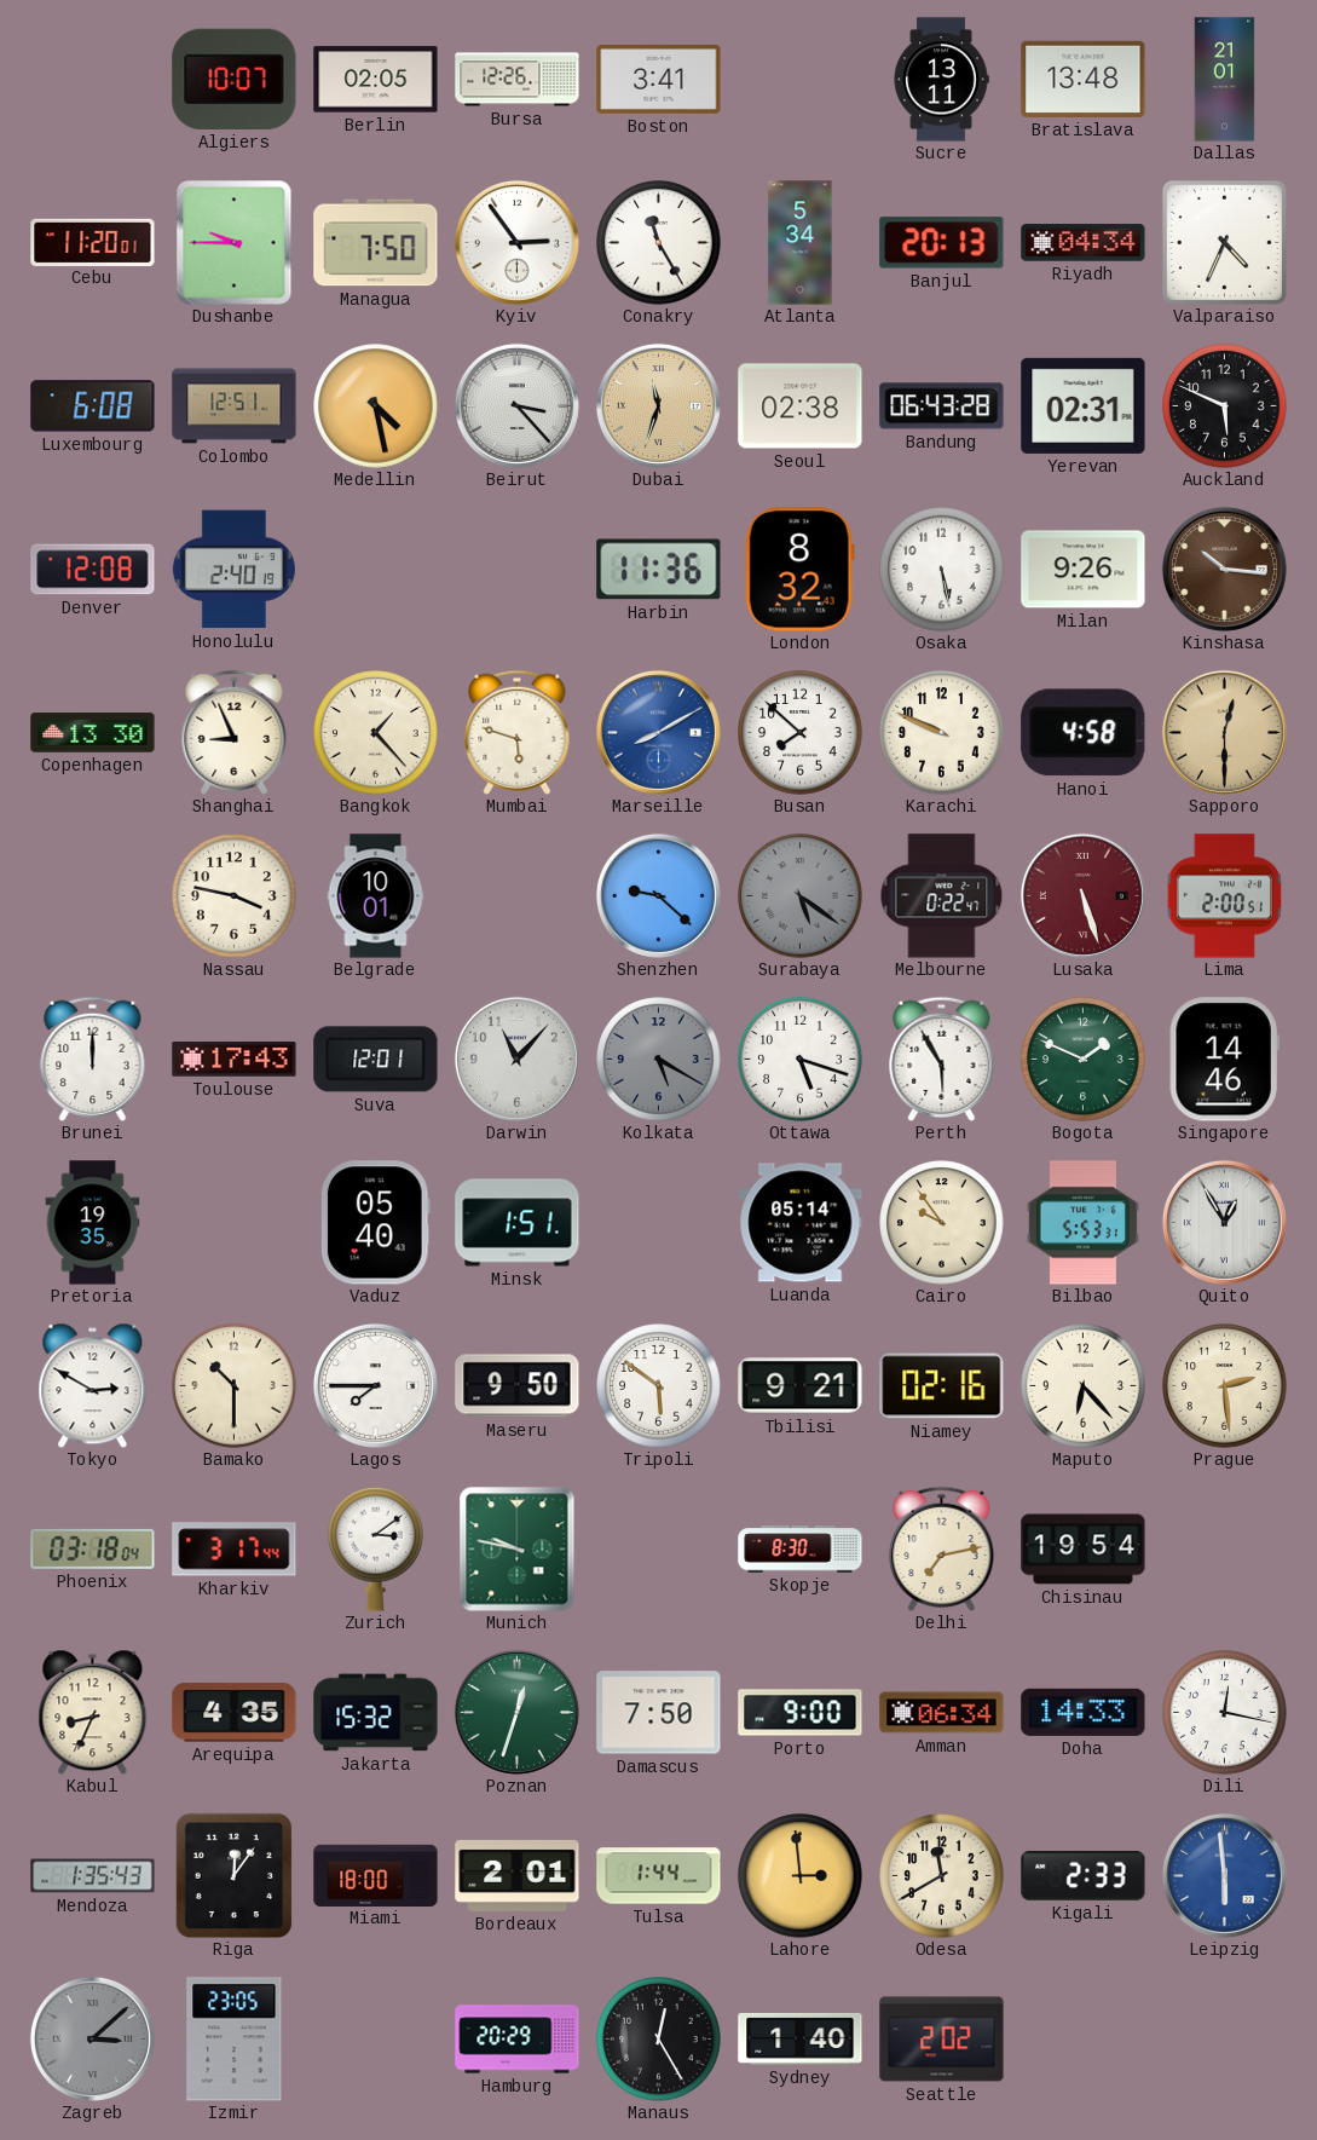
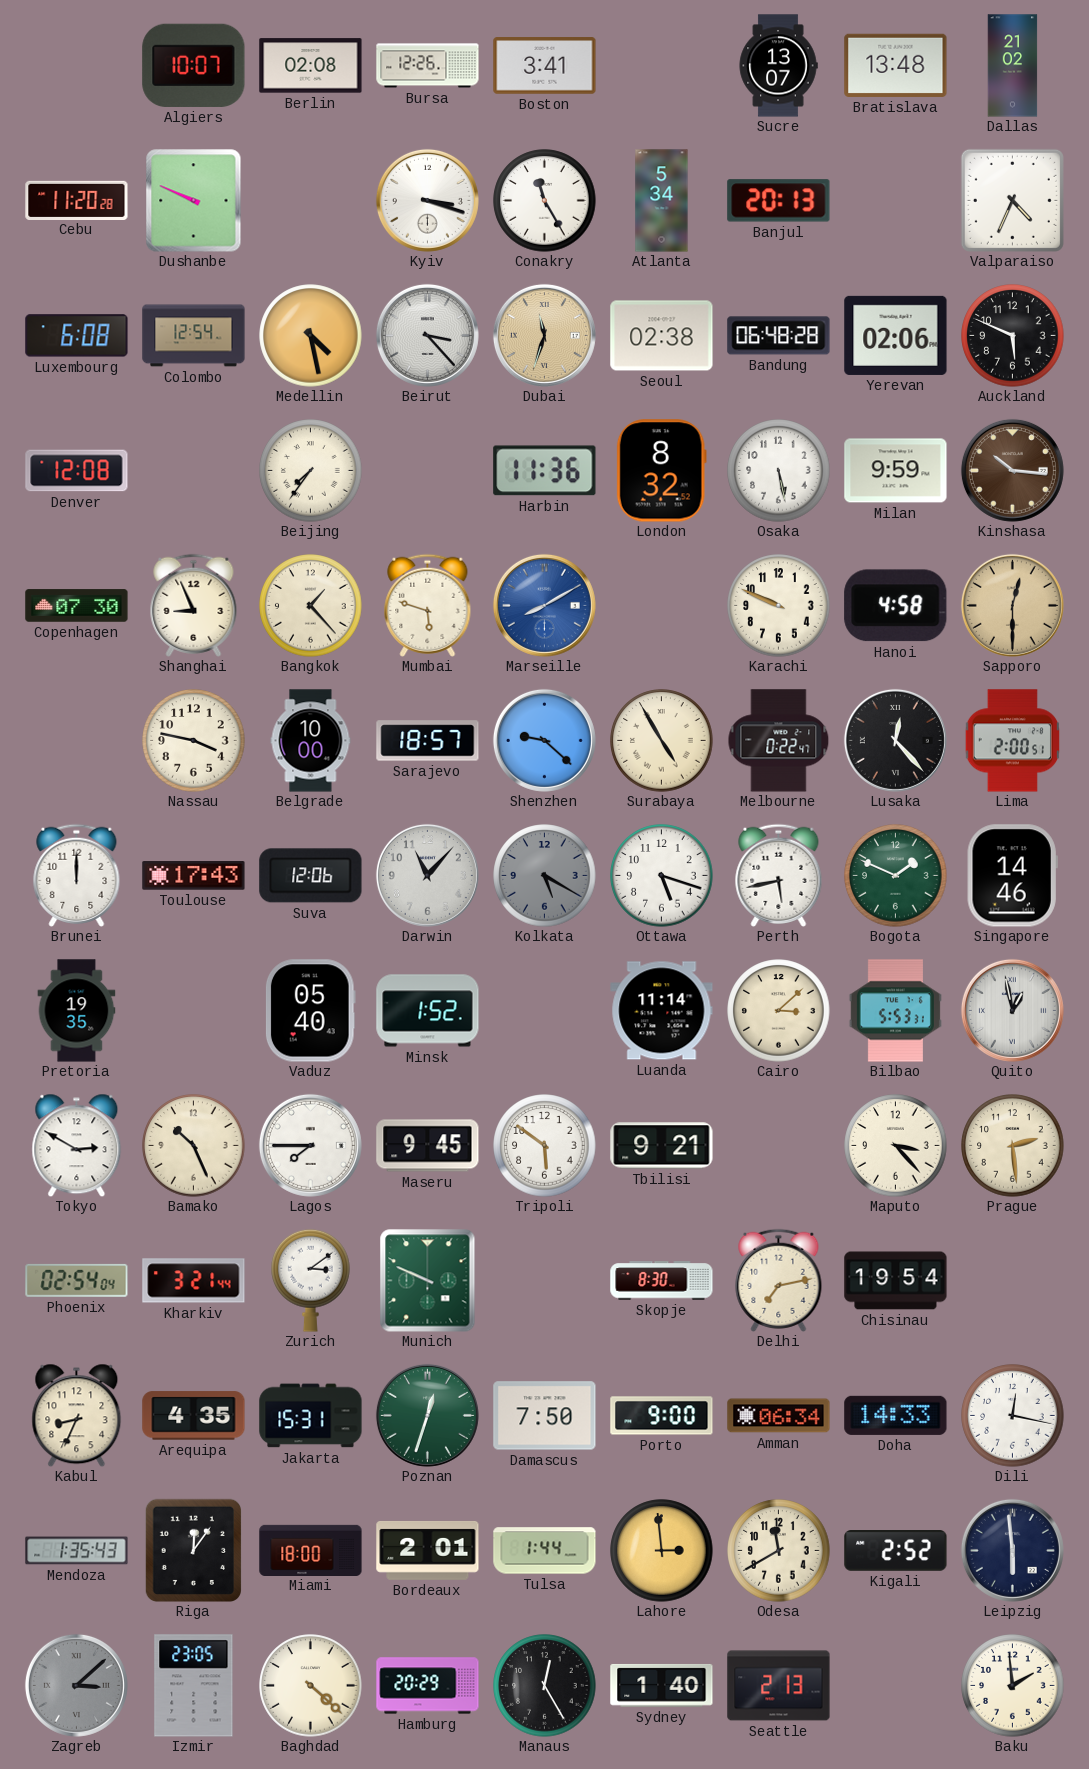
Berlin: 02:05 -> 02:08
Sucre: 13:11 -> 13:07
Dallas: 21:01 -> 21:02
Cebu: 11:20:01 -> 11:20:28
Dushanbe: 9:45 -> 9:49
Managua: 7:50 -> none
Kyiv: 2:54 -> 3:18
Riyadh: 04:34 -> none
Colombo: 12:51 -> 12:54
Bandung: 06:43 -> 06:48
Yerevan: 02:31 -> 02:06
Honolulu: 2:40 -> none
Beijing: none -> 7:36
London: 8:32:43 -> 8:32:52
Milan: 9:26 -> 9:59
Copenhagen: 13:30 -> 07:30
Busan: 7:52 -> none
Belgrade: 10:01 -> 10:00
Sarajevo: none -> 18:57
Surabaya: 5:21 -> 4:55
Surabaya dial: grey -> cream
Lusaka: 5:27 -> 12:23
Lusaka dial: burgundy -> black
Suva: 12:01 -> 12:06
Perth: 5:55 -> 5:43
Minsk: 1:51 -> 1:52
Luanda: 05:14 -> 11:14
Cairo: 9:54 -> 3:08
Quito: 12:55 -> 12:58
Bamako: 10:30 -> 10:26
Maseru: 9:50 -> 9:45
Niamey: 02:16 -> none
Maputo: 6:23 -> 3:23
Phoenix: 03:18 -> 02:54
Kharkiv: 3:17 -> 3:21
Munich: 9:47 -> 9:49
Jakarta: 15:32 -> 15:31
Kigali: 2:33 -> 2:52
Leipzig dial: blue -> navy
Baghdad: none -> 4:22
Seattle: 2:02 -> 2:13
Baku: none -> 1:59
